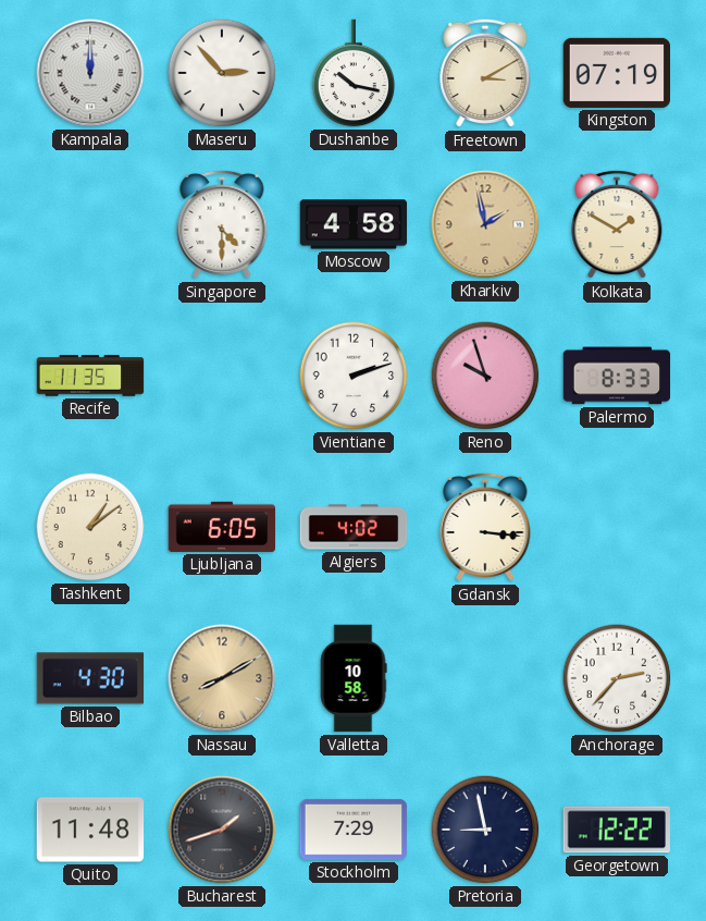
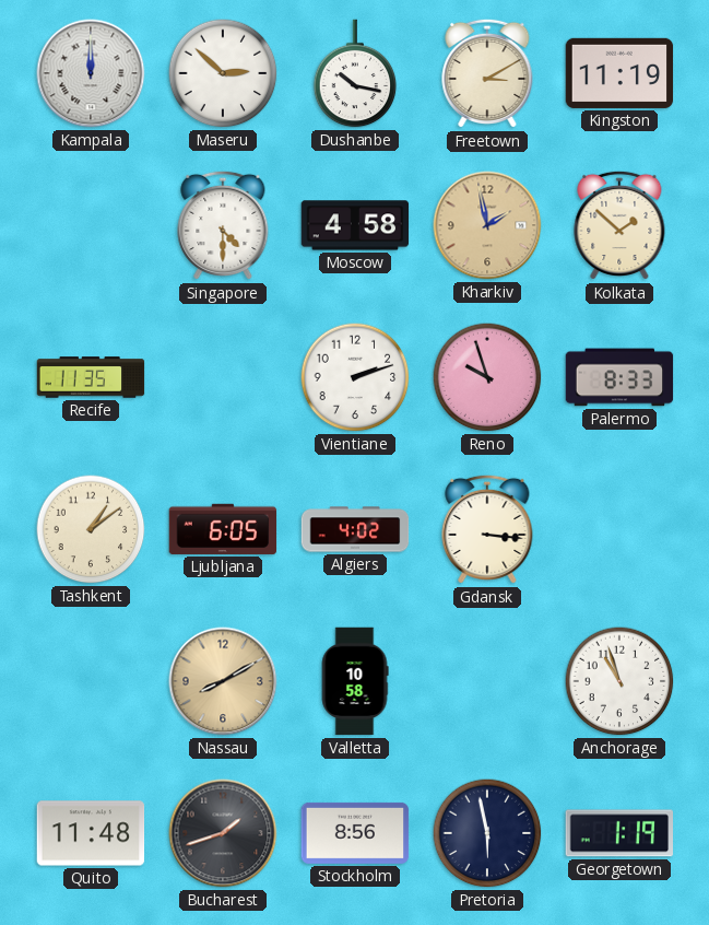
Maseru: 2:53 -> 2:52
Kingston: 07:19 -> 11:19
Kolkata: 1:50 -> 1:52
Bilbao: 4:30 -> none
Anchorage: 2:37 -> 10:57
Stockholm: 7:29 -> 8:56
Pretoria: 8:58 -> 5:58
Georgetown: 12:22 -> 1:19
